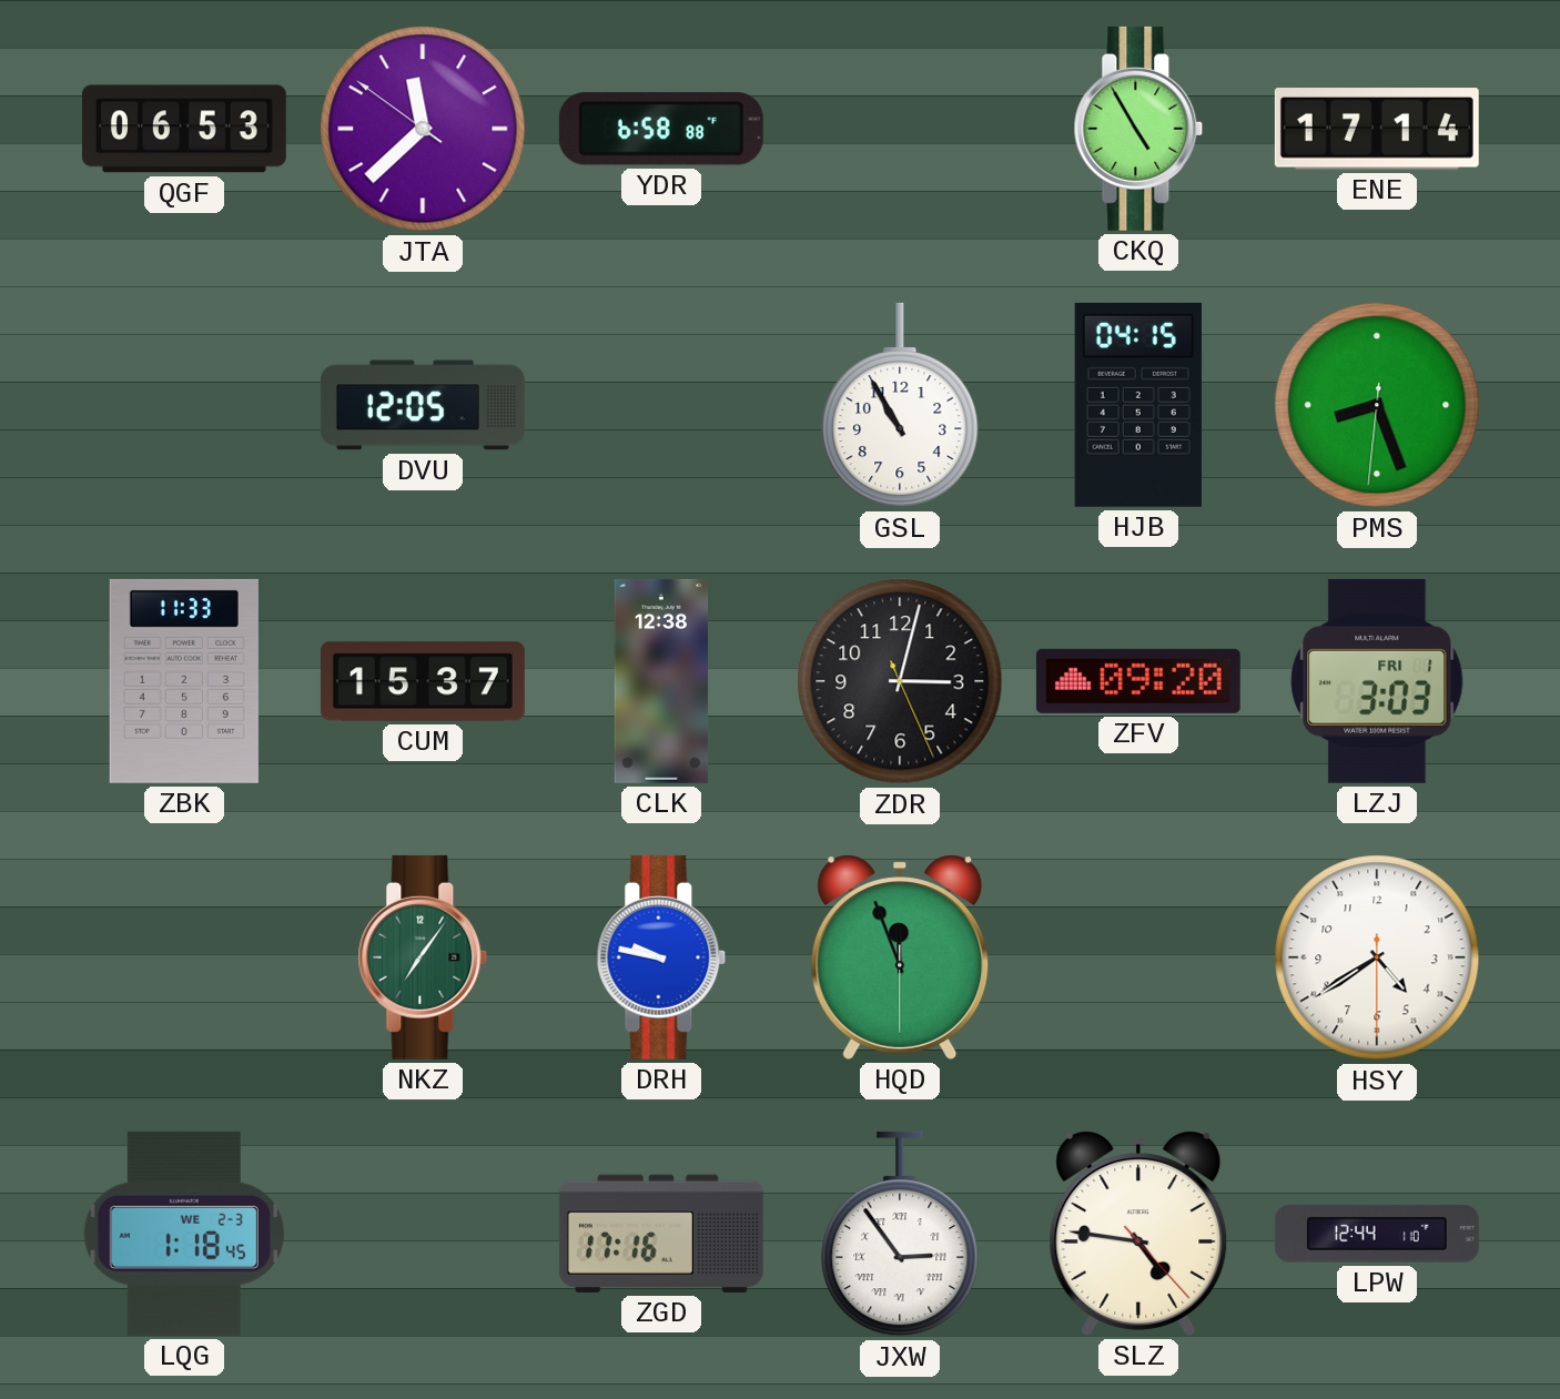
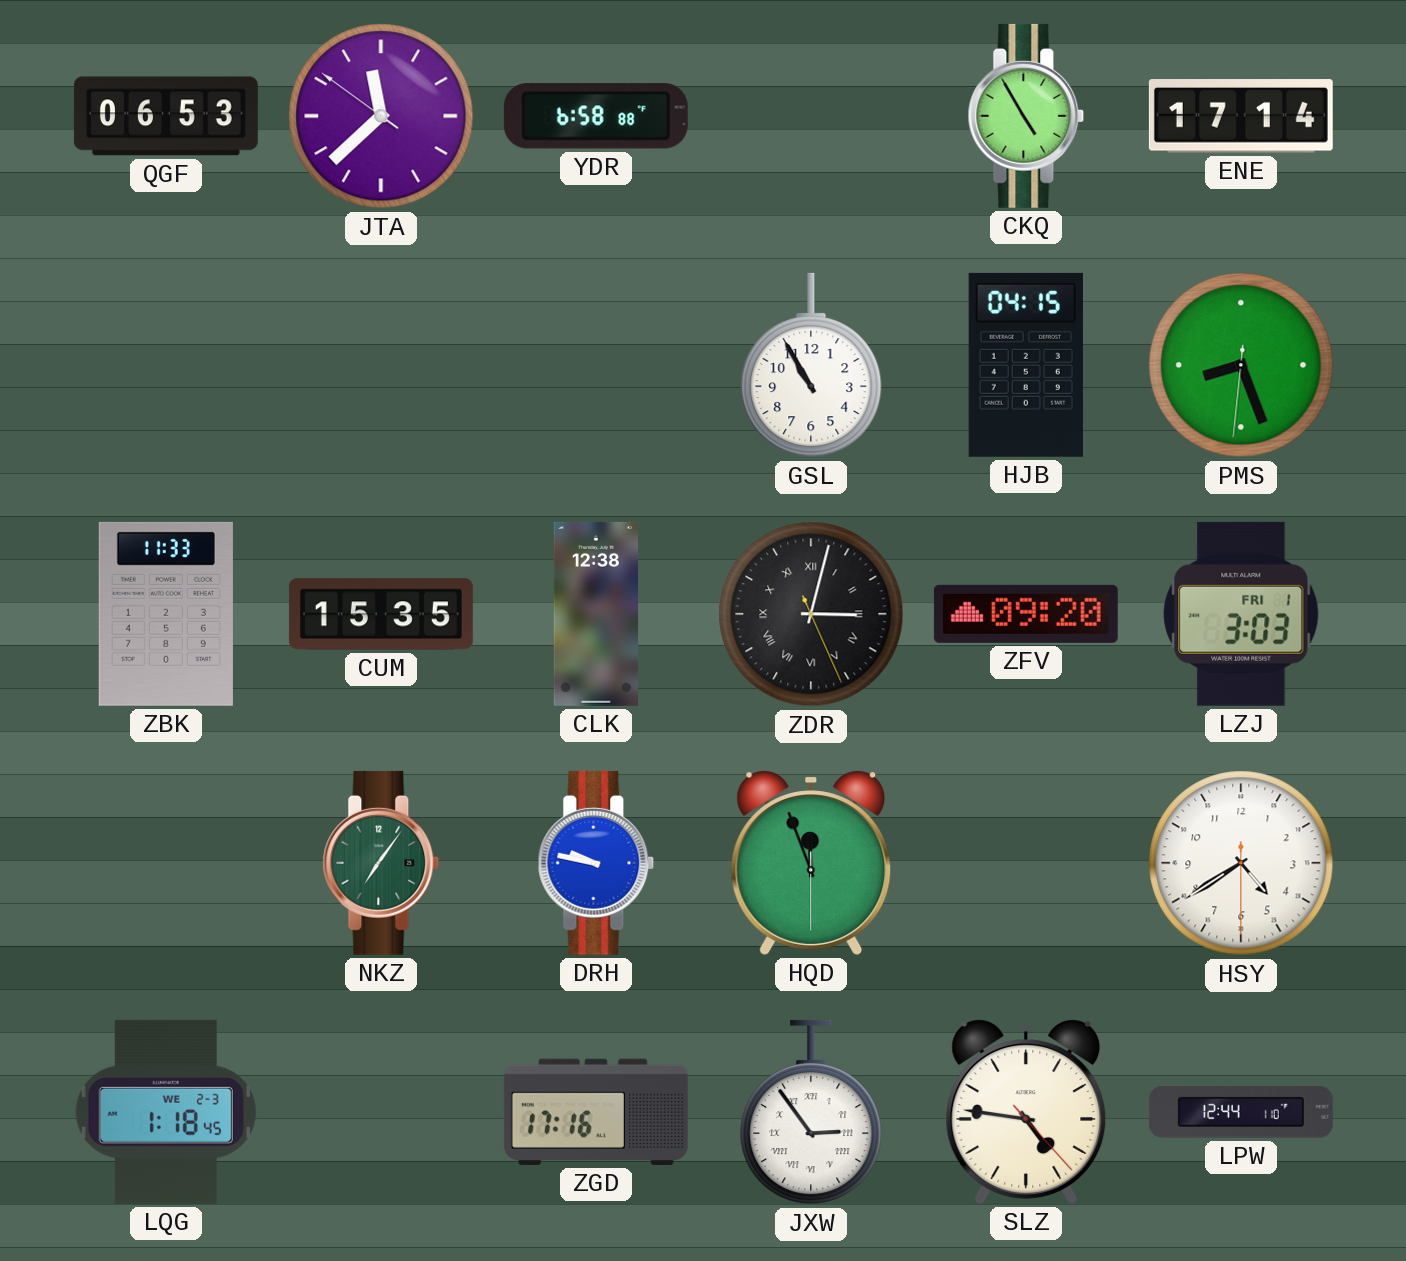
DVU: 12:05 -> none
CUM: 15:37 -> 15:35
ZDR numerals: Arabic -> Roman
